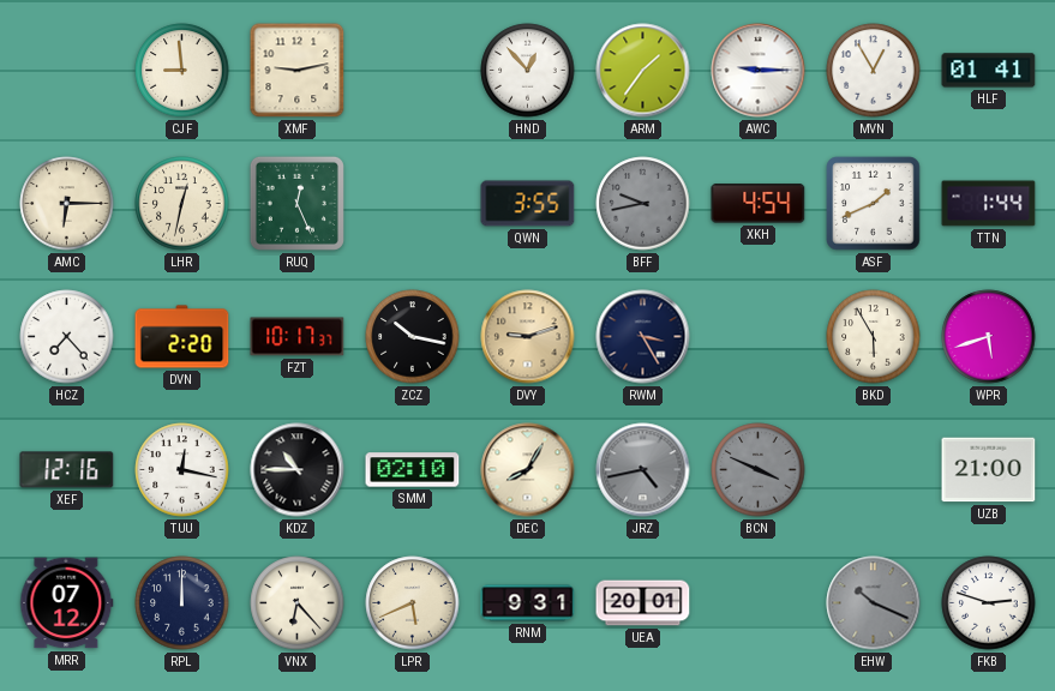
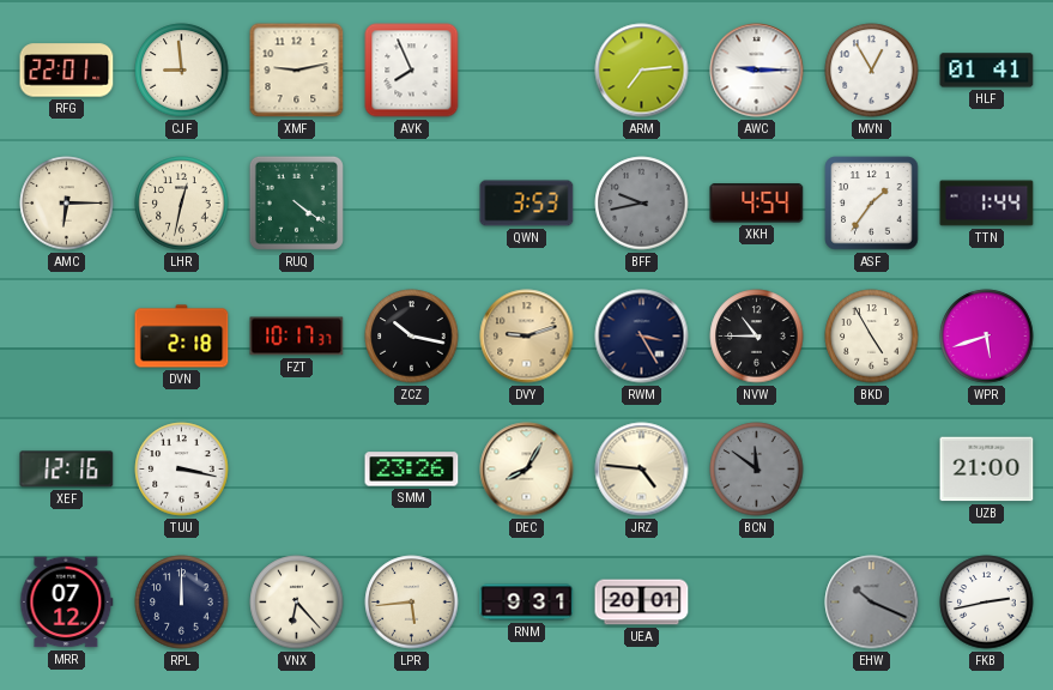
RFG: none -> 22:01
AVK: none -> 7:56
HND: 12:53 -> none
ARM: 1:36 -> 7:14
RUQ: 12:26 -> 4:21
QWN: 3:55 -> 3:53
ASF: 1:41 -> 1:36
HCZ: 7:23 -> none
DVN: 2:20 -> 2:18
NVW: none -> 10:45
BKD: 5:55 -> 4:55
TUU: 12:17 -> 3:17
KDZ: 10:45 -> none
SMM: 02:10 -> 23:26
JRZ: 4:43 -> 4:46
JRZ dial: grey -> cream
BCN: 3:49 -> 11:51
LPR: 5:41 -> 5:44
FKB: 2:48 -> 2:43
